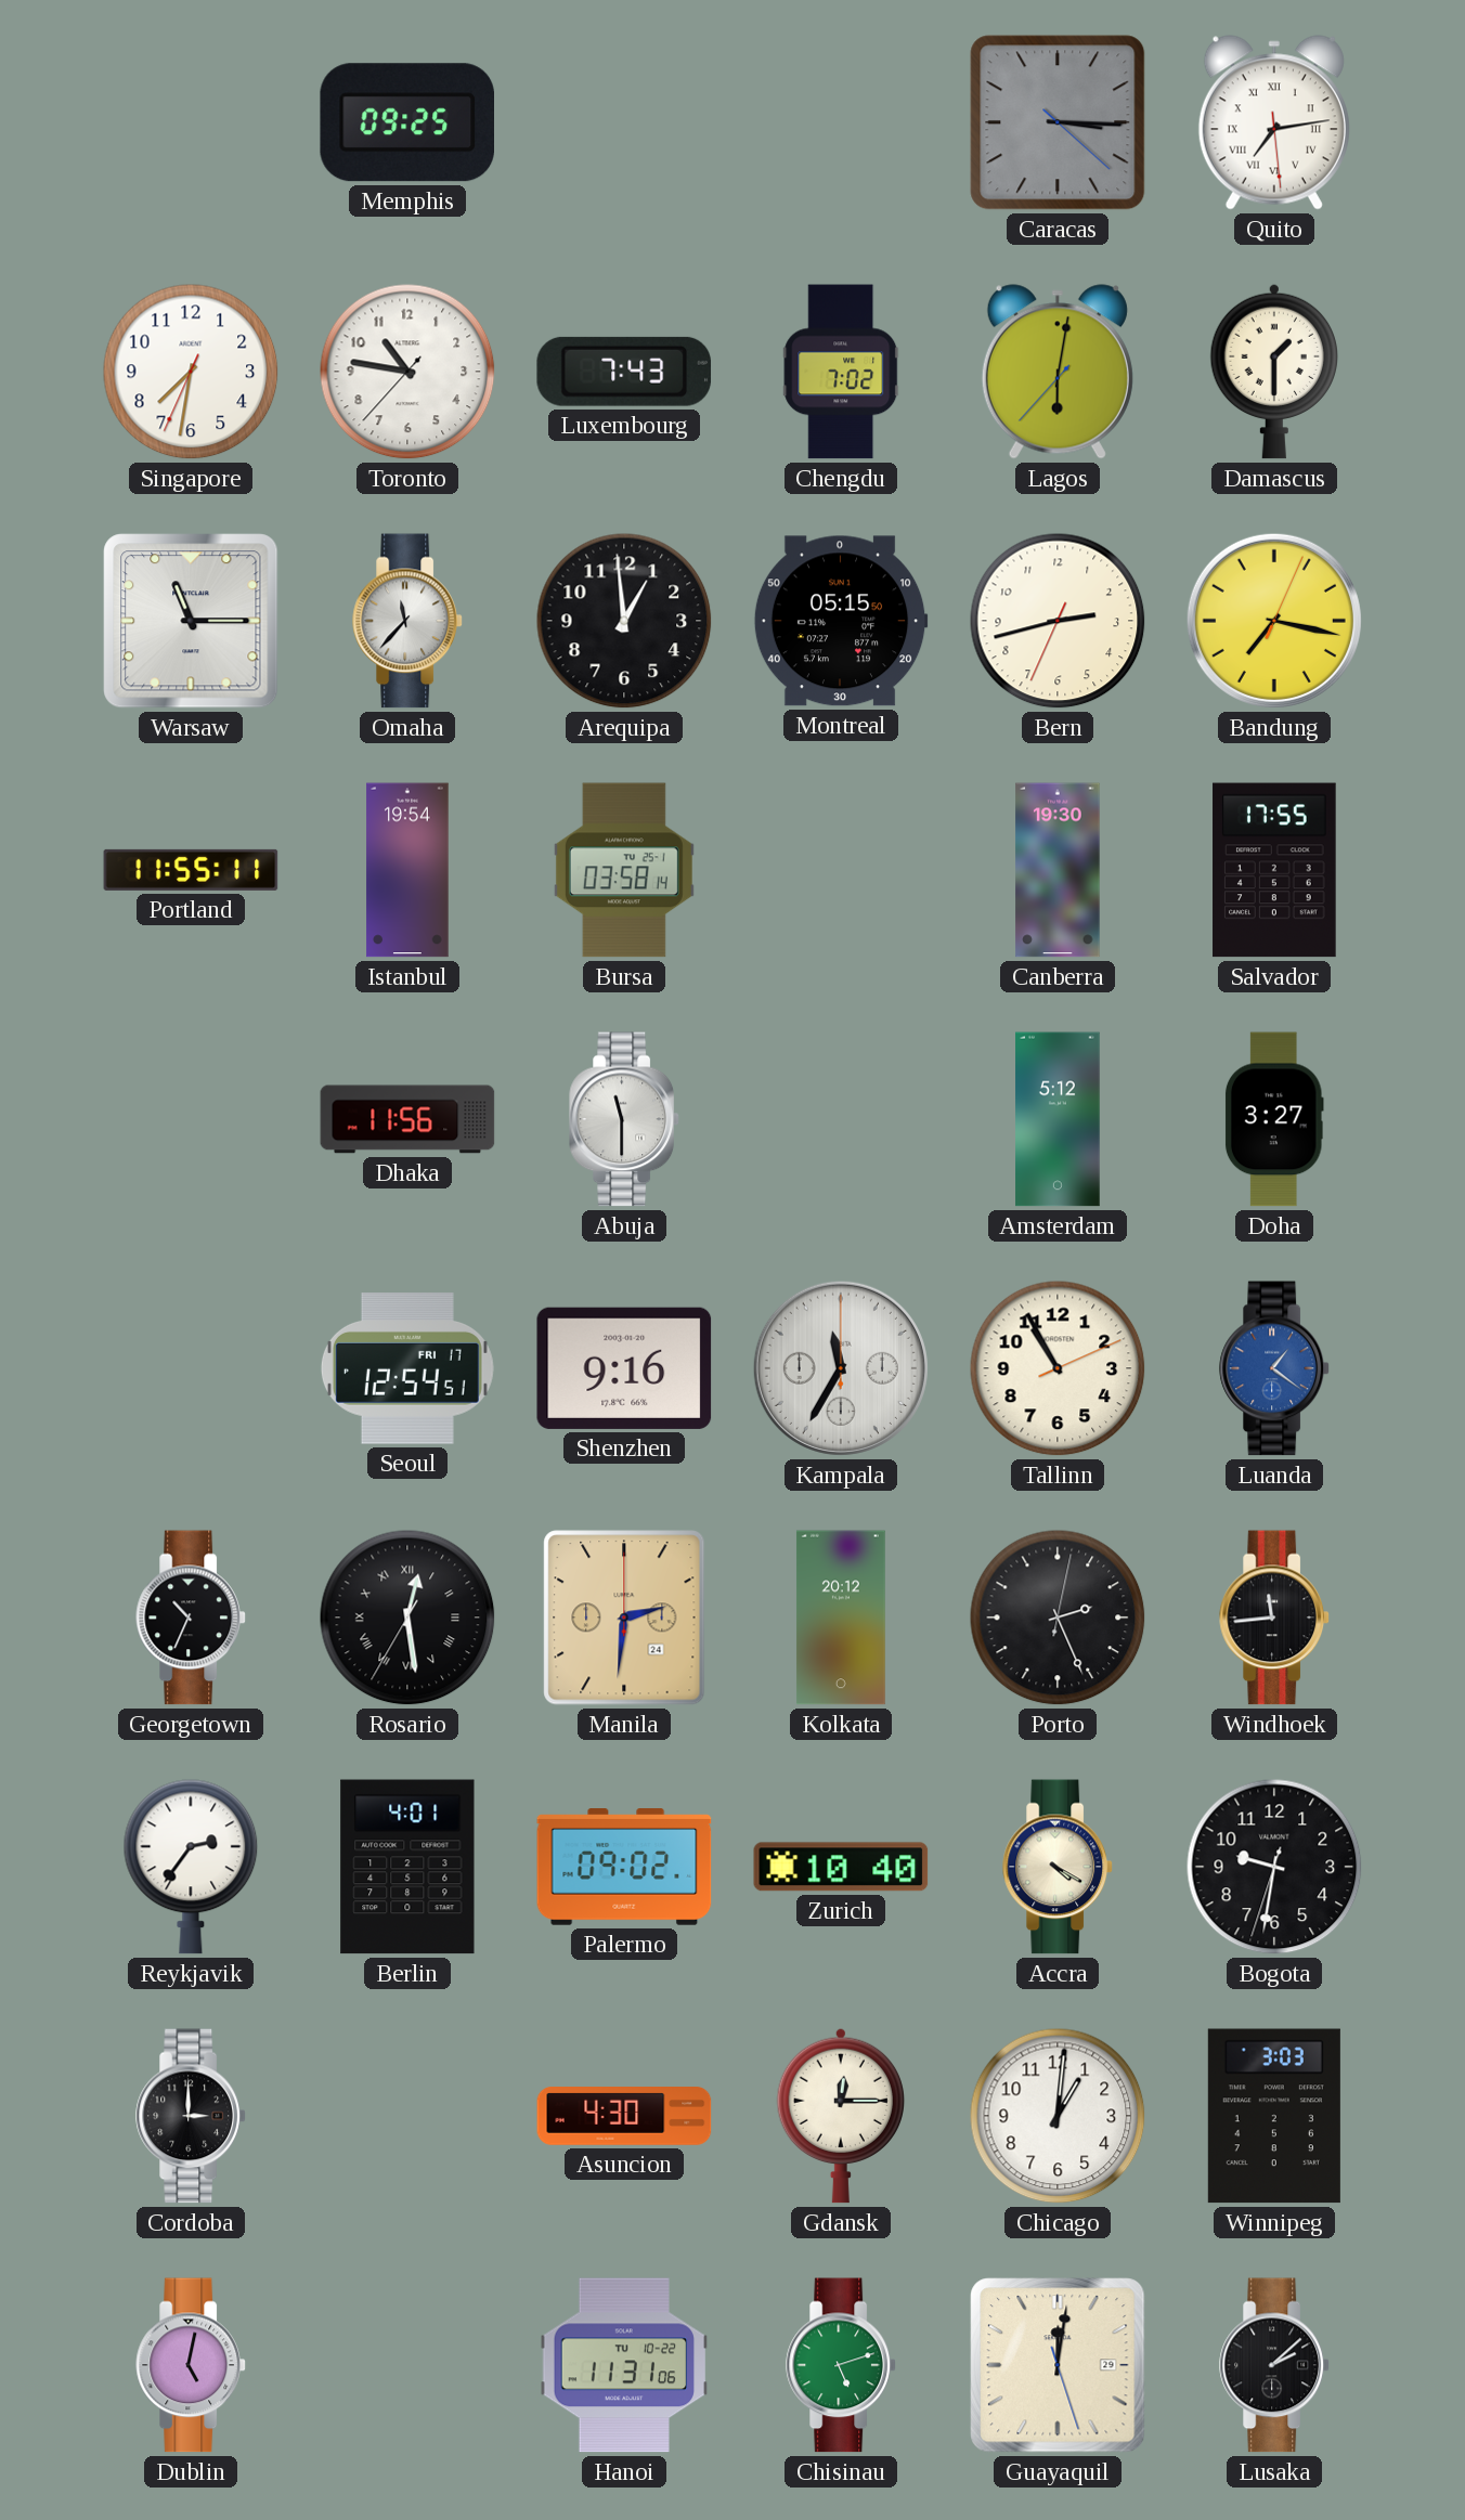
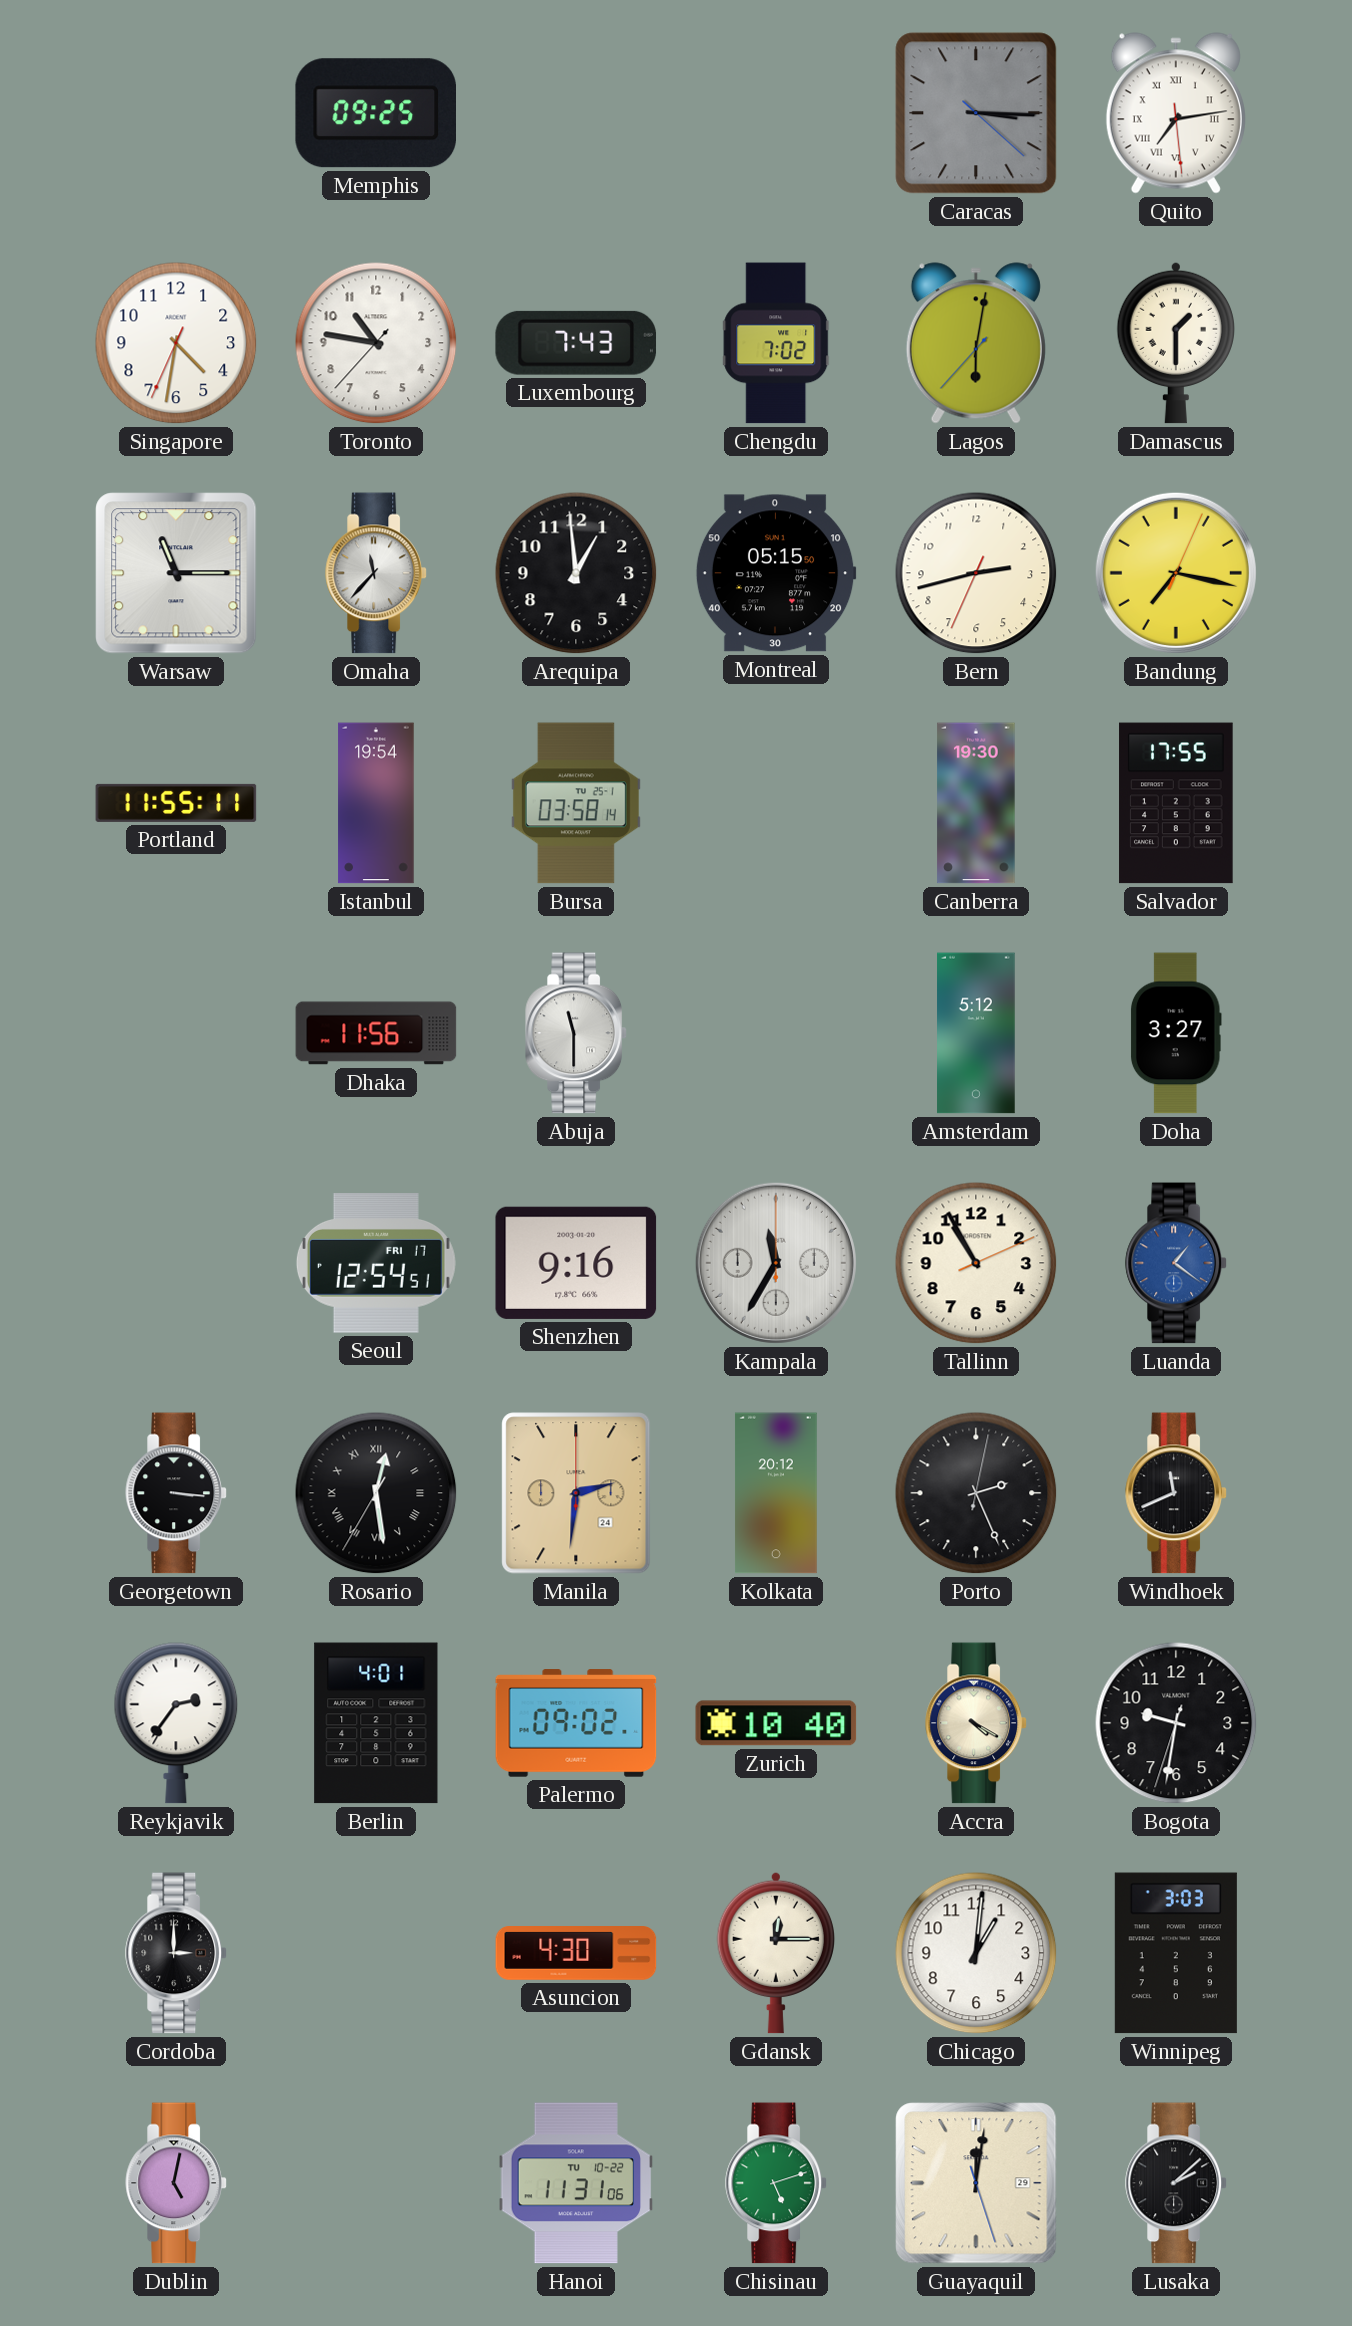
Singapore: 7:31 -> 4:31
Georgetown: 10:34 -> 3:16
Windhoek: 11:44 -> 11:41
